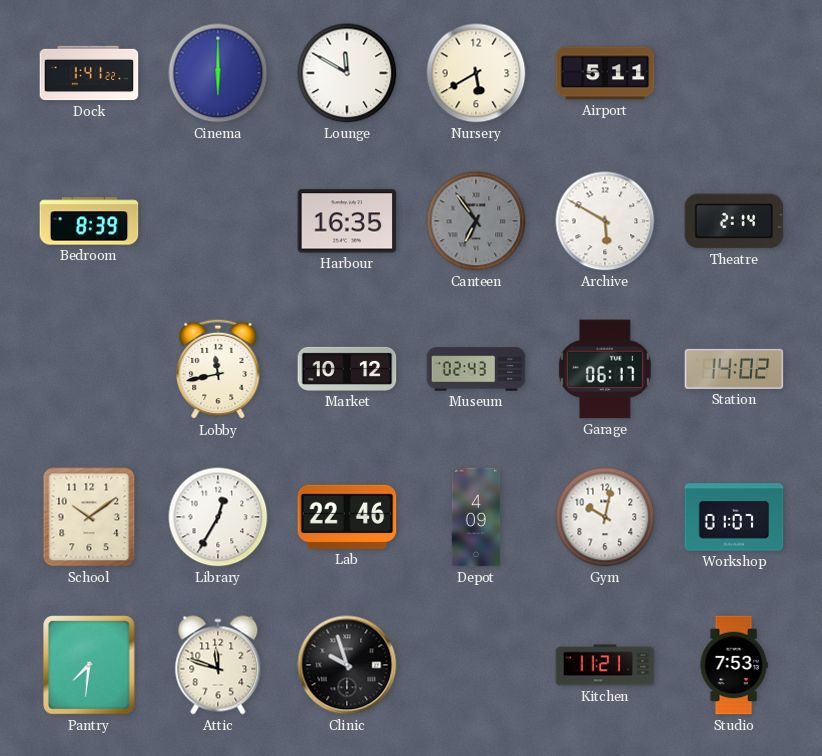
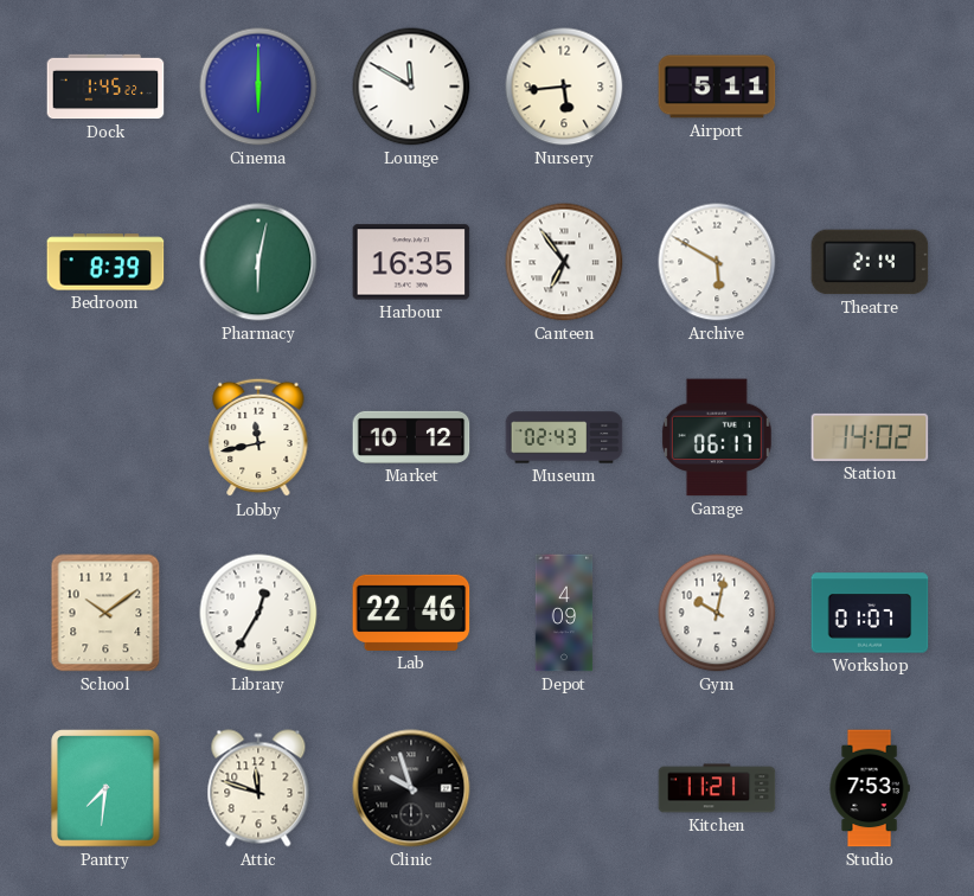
Dock: 1:41 -> 1:45
Nursery: 5:40 -> 5:44
Pharmacy: none -> 6:02
Canteen dial: grey -> white
